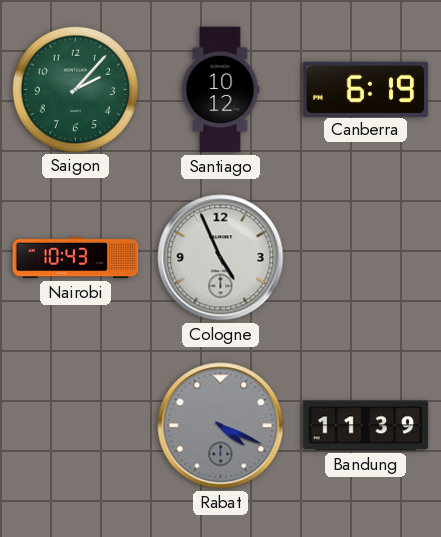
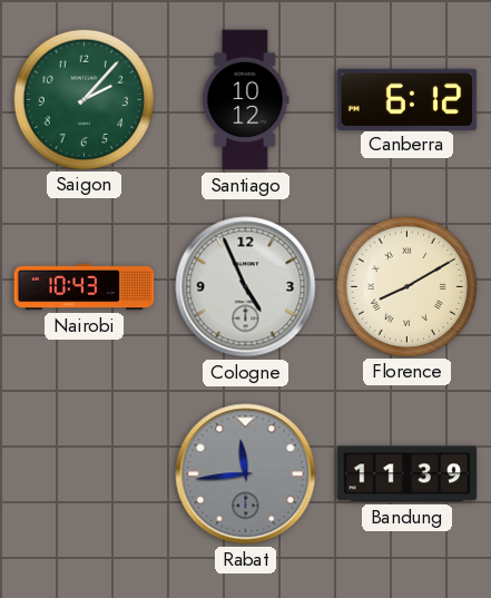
Canberra: 6:19 -> 6:12
Florence: none -> 8:10
Rabat: 4:19 -> 11:44
